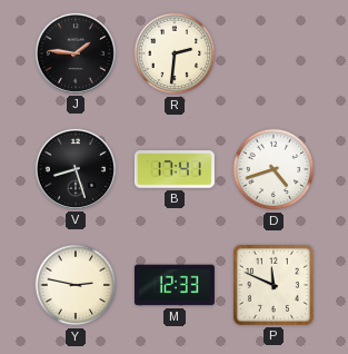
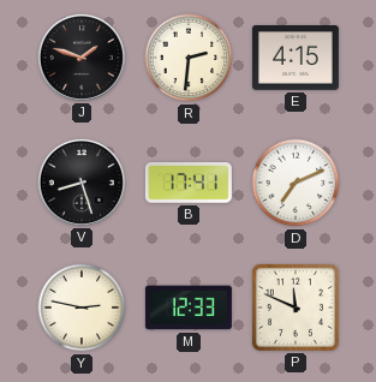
J: 1:46 -> 1:48
E: none -> 4:15
D: 4:42 -> 7:11
